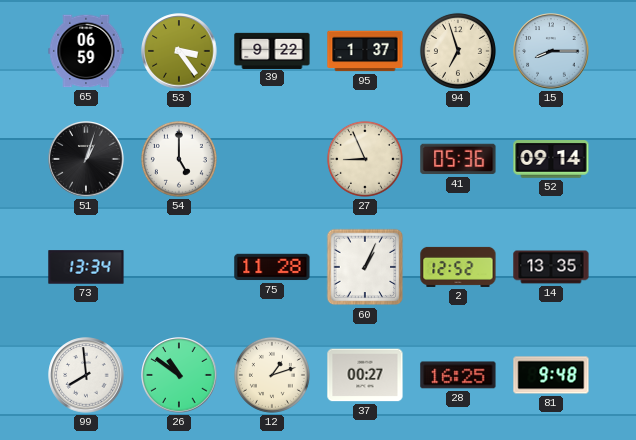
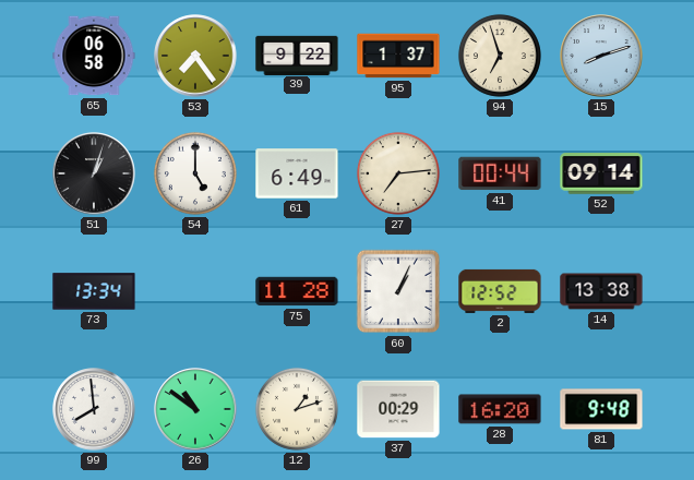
65: 06:59 -> 06:58
53: 3:24 -> 7:24
15: 8:15 -> 8:12
61: none -> 6:49
27: 8:56 -> 7:14
41: 05:36 -> 00:44
14: 13:35 -> 13:38
37: 00:27 -> 00:29
28: 16:25 -> 16:20
